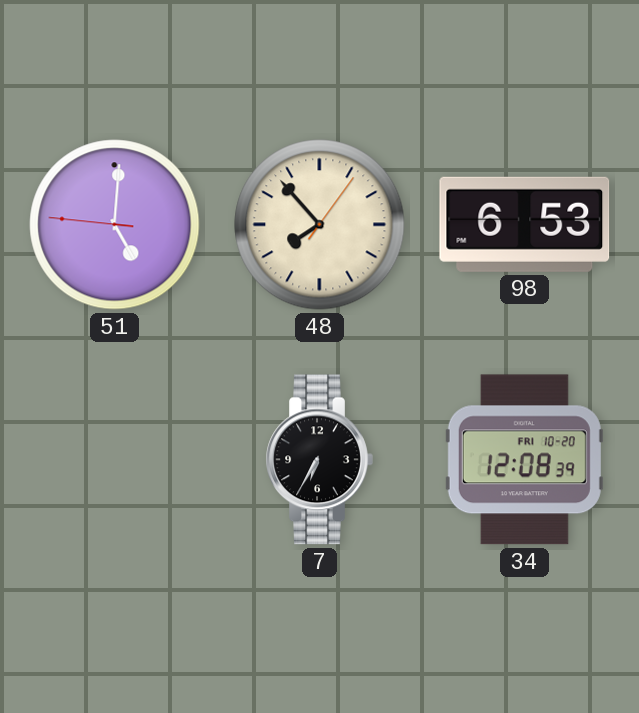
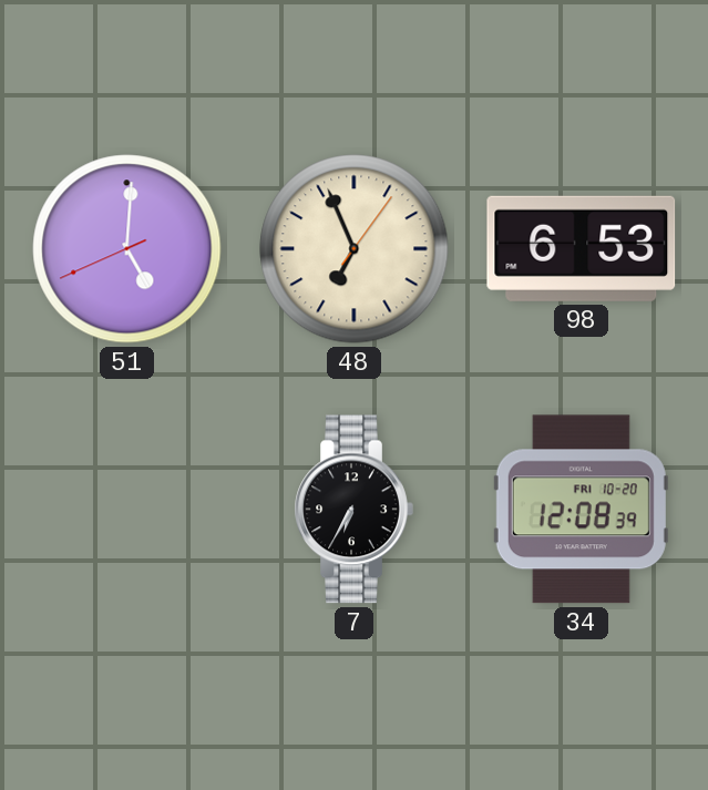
51: 5:00:46 -> 5:00:41
48: 7:53 -> 6:56
